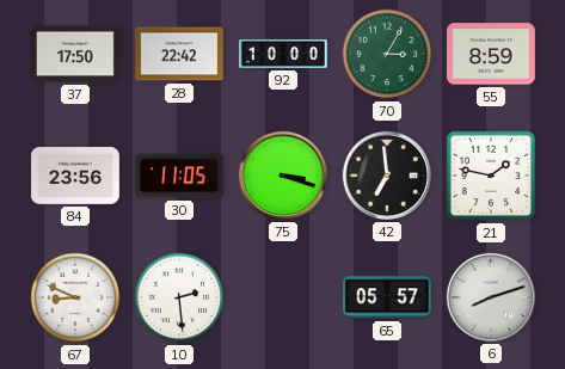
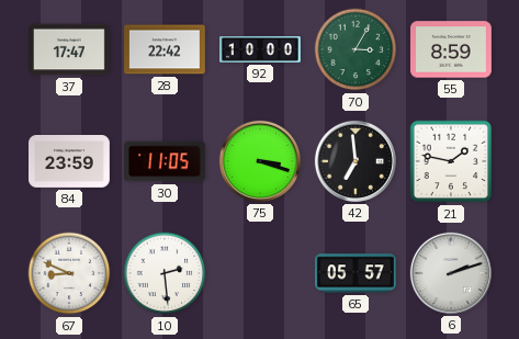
37: 17:50 -> 17:47
84: 23:56 -> 23:59
6: 8:12 -> 2:12
